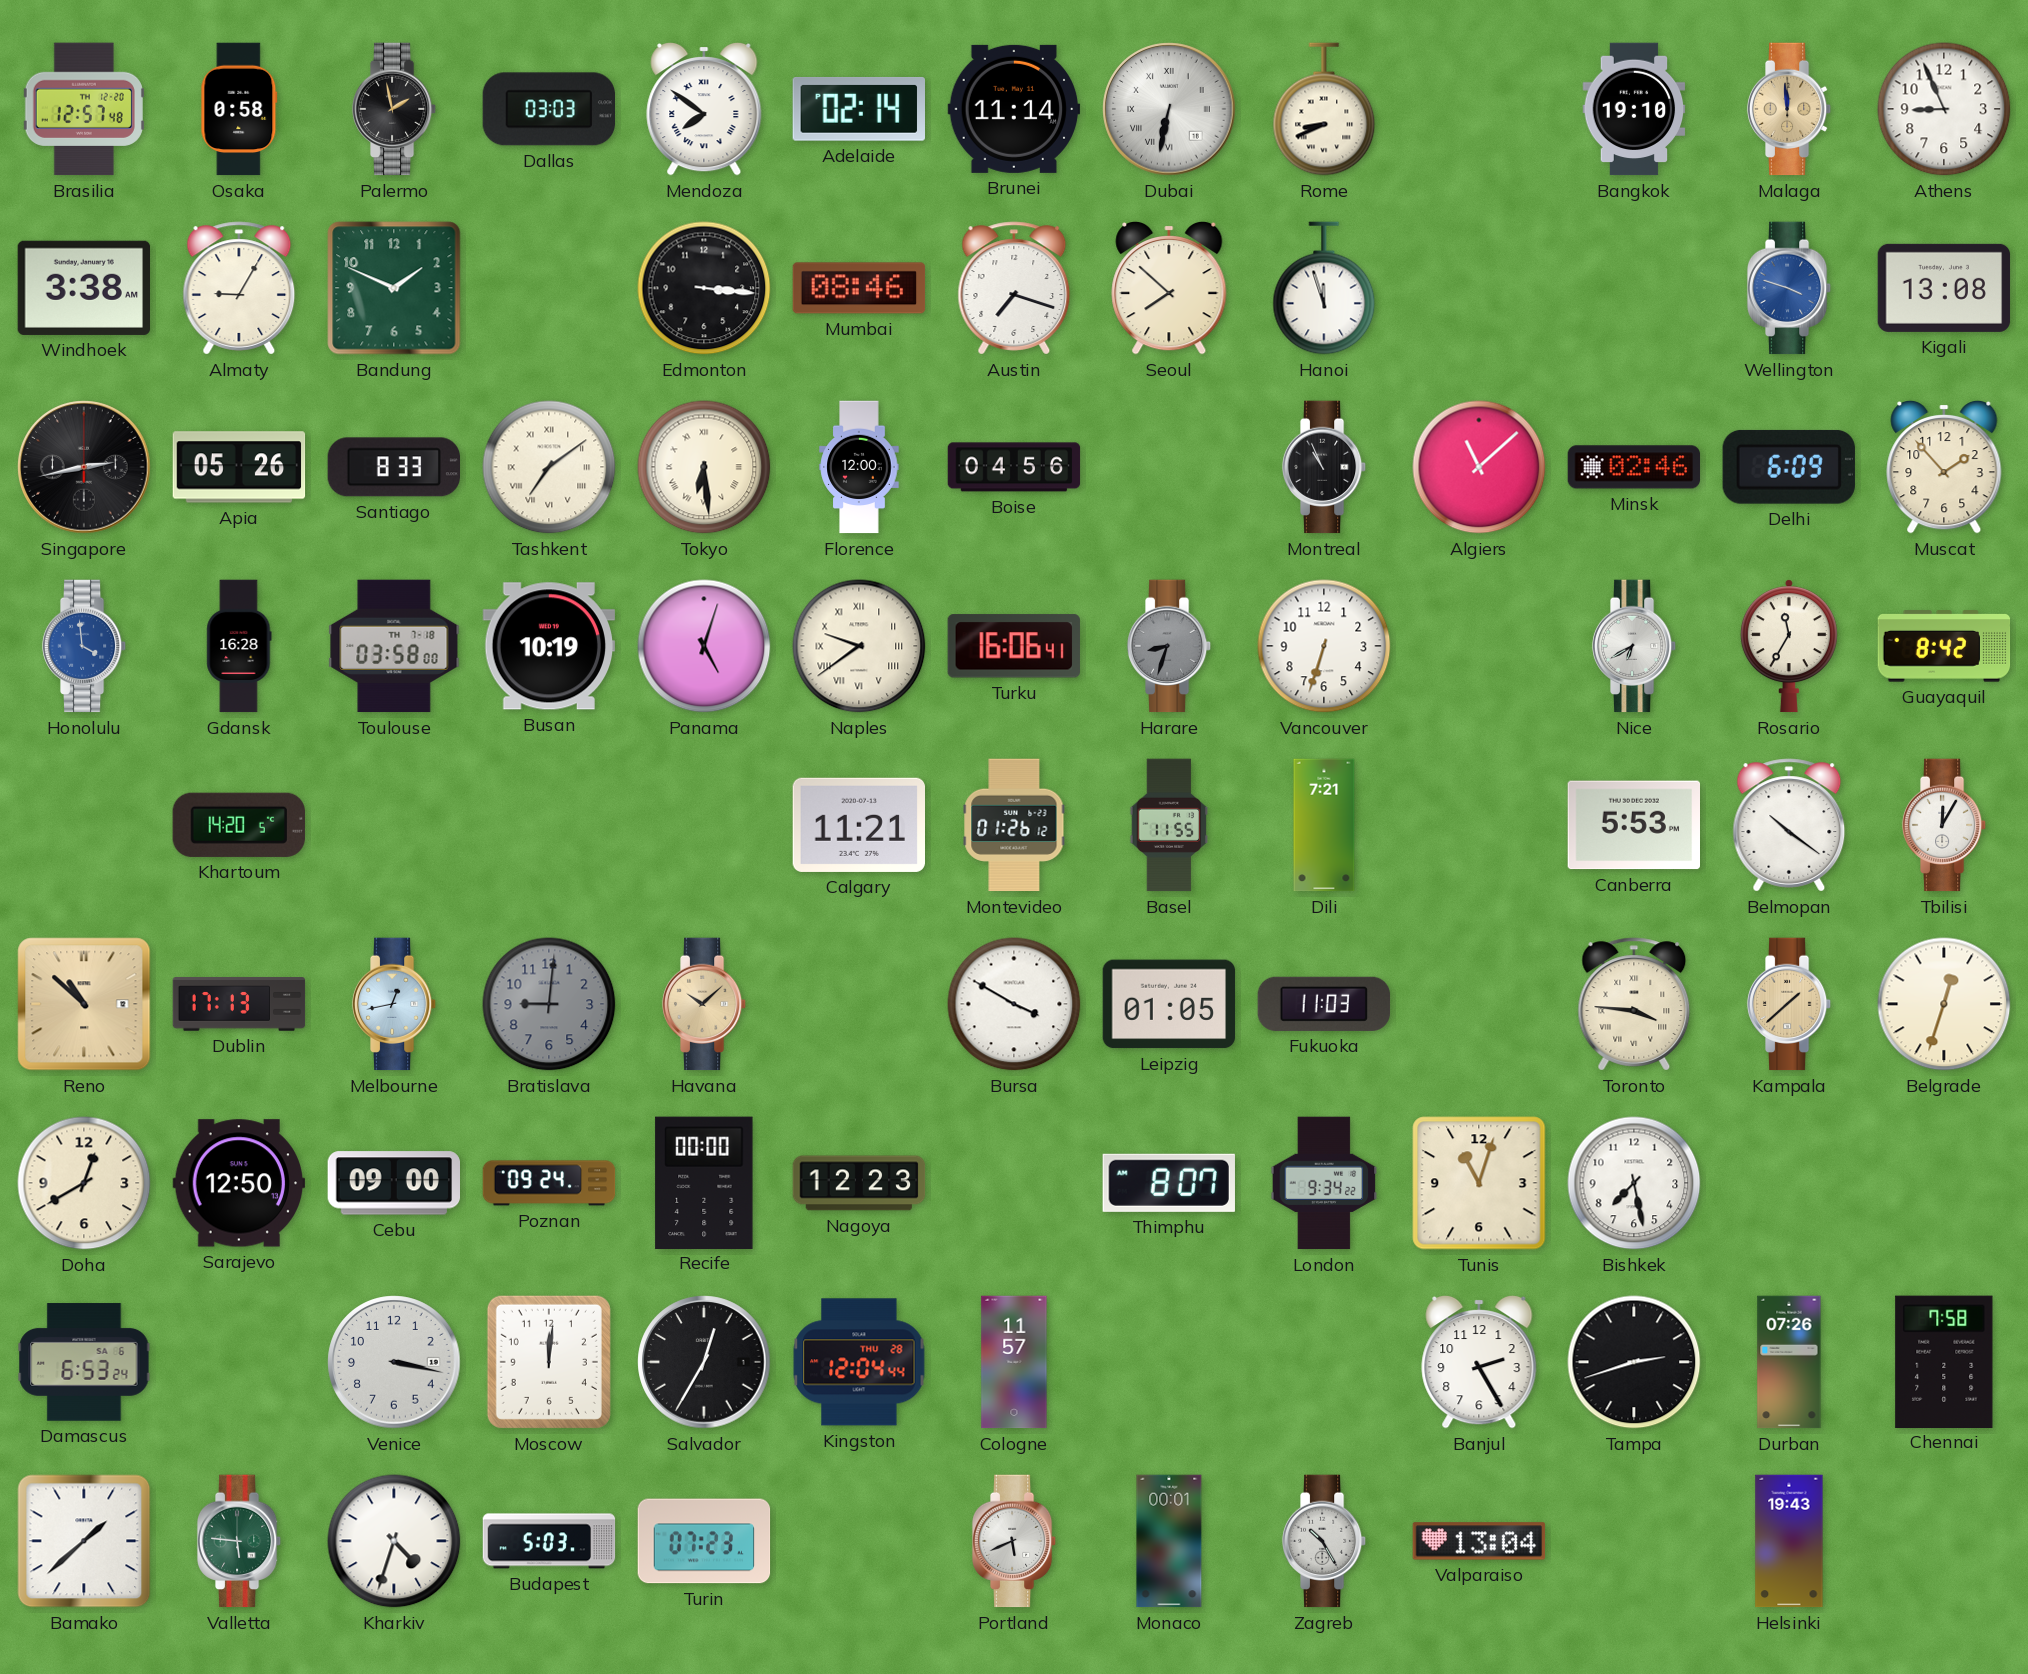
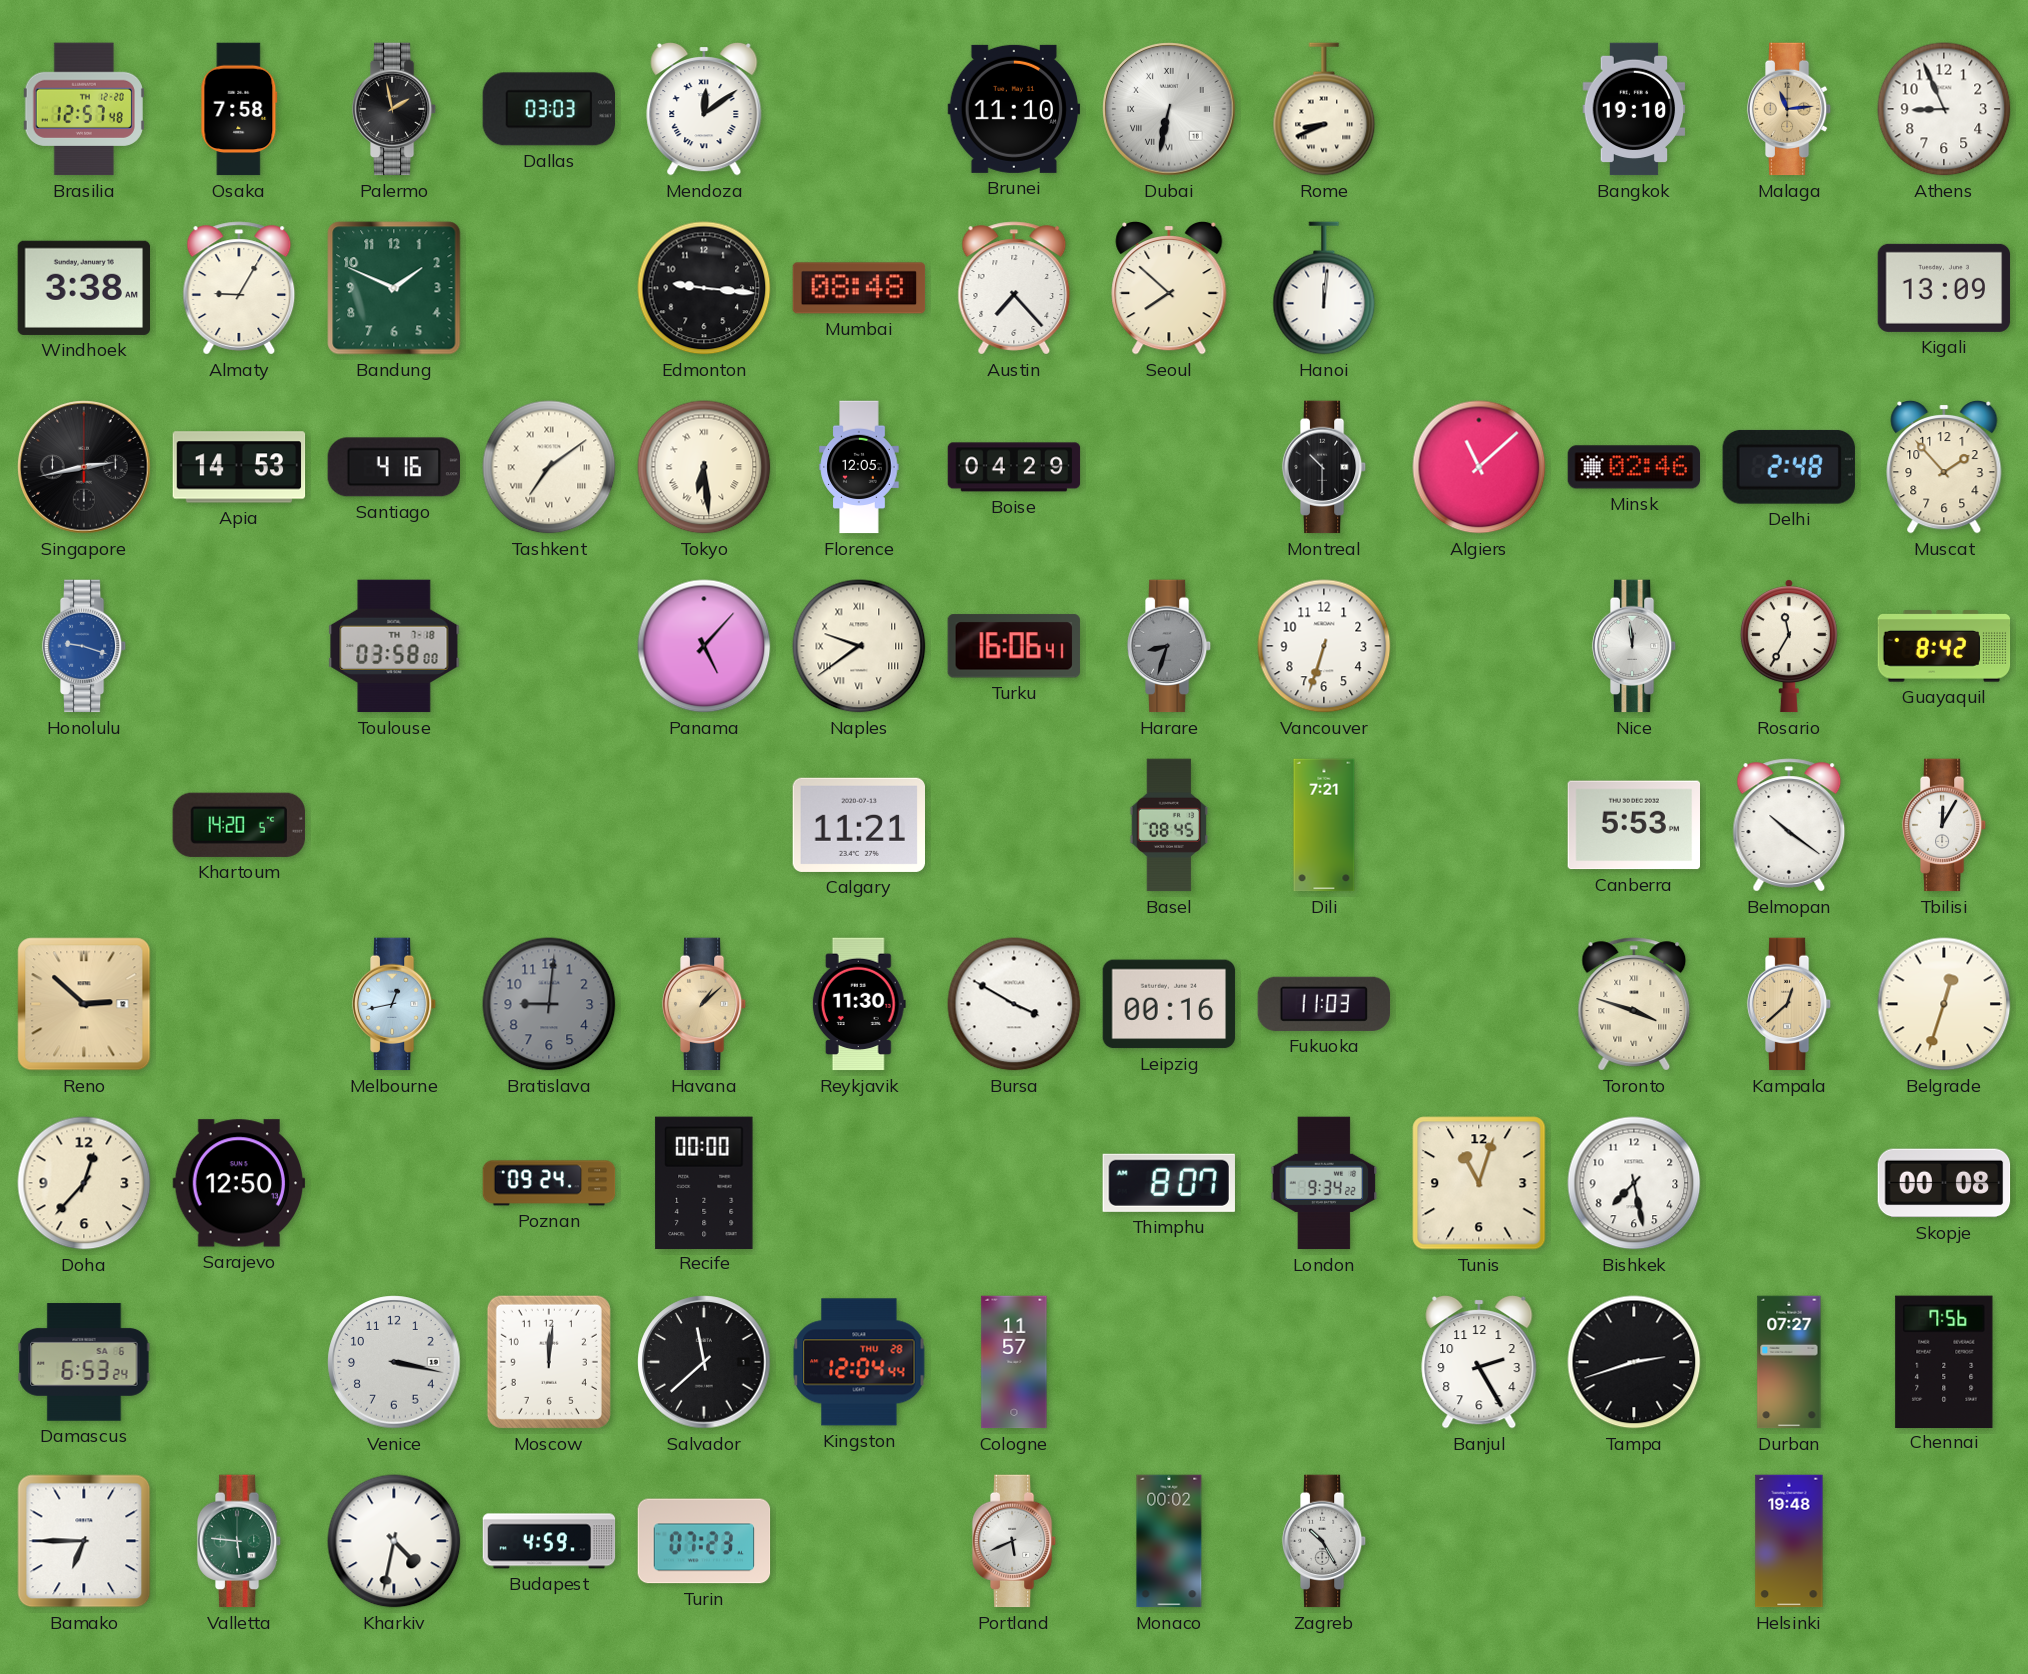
Osaka: 0:58 -> 7:58
Mendoza: 7:51 -> 12:09
Adelaide: 02:14 -> none
Brunei: 11:14 -> 11:10
Malaga: 11:59 -> 11:14
Edmonton: 3:16 -> 9:16
Mumbai: 08:46 -> 08:48
Austin: 7:18 -> 7:23
Hanoi: 11:57 -> 12:01
Wellington: 3:48 -> none
Kigali: 13:08 -> 13:09
Apia: 05:26 -> 14:53
Santiago: 8:33 -> 4:16
Florence: 12:00 -> 12:05
Boise: 04:56 -> 04:29
Montreal: 10:56 -> 10:30
Delhi: 6:09 -> 2:48
Honolulu: 3:59 -> 9:18
Gdansk: 16:28 -> none
Busan: 10:19 -> none
Panama: 5:03 -> 5:07
Nice: 6:40 -> 11:59
Montevideo: 01:26 -> none
Basel: 11:55 -> 08:45
Reno: 10:52 -> 2:52
Dublin: 17:13 -> none
Havana: 10:08 -> 1:08
Reykjavik: none -> 11:30
Leipzig: 01:05 -> 00:16
Toronto: 3:46 -> 3:48
Kampala: 1:38 -> 12:38
Doha: 12:40 -> 12:37
Cebu: 09:00 -> none
Nagoya: 12:23 -> none
Skopje: none -> 00:08
Salvador: 12:35 -> 11:38
Durban: 07:26 -> 07:27
Chennai: 7:58 -> 7:56
Bamako: 1:38 -> 6:45
Kharkiv: 4:33 -> 4:32
Budapest: 5:03 -> 4:59
Monaco: 00:01 -> 00:02
Valparaiso: 13:04 -> none
Helsinki: 19:43 -> 19:48
